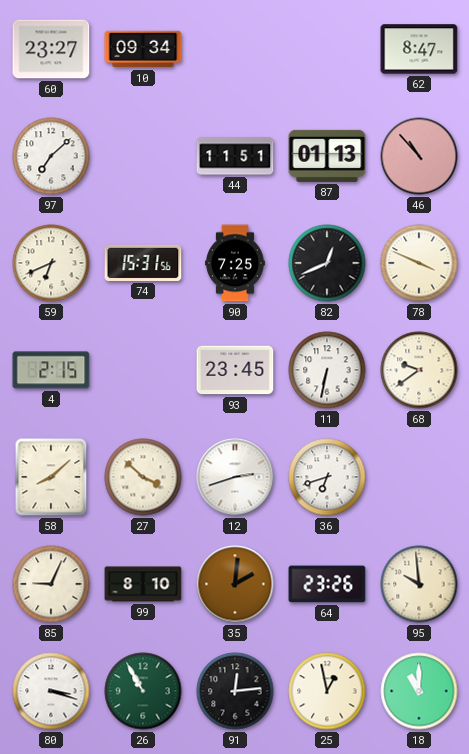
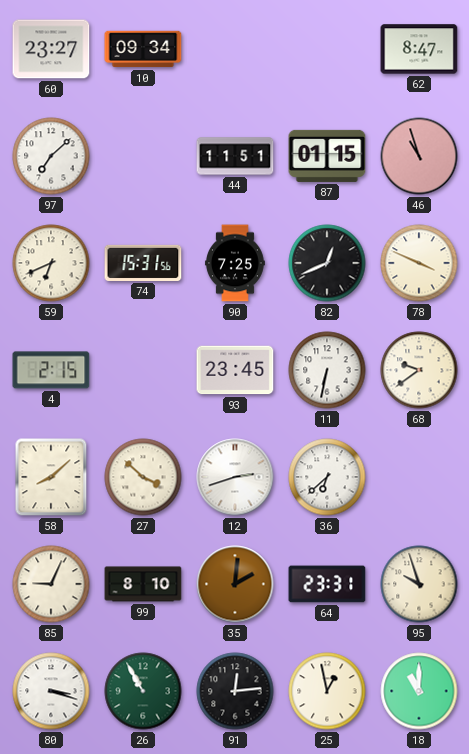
87: 01:13 -> 01:15
46: 10:53 -> 10:57
36: 6:42 -> 6:38
64: 23:26 -> 23:31
95: 9:59 -> 9:57
